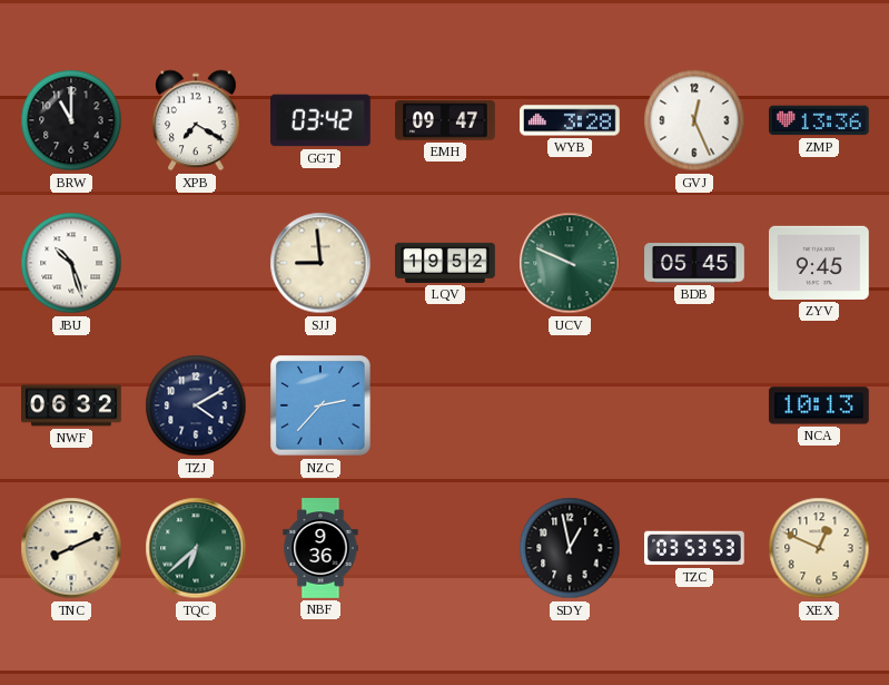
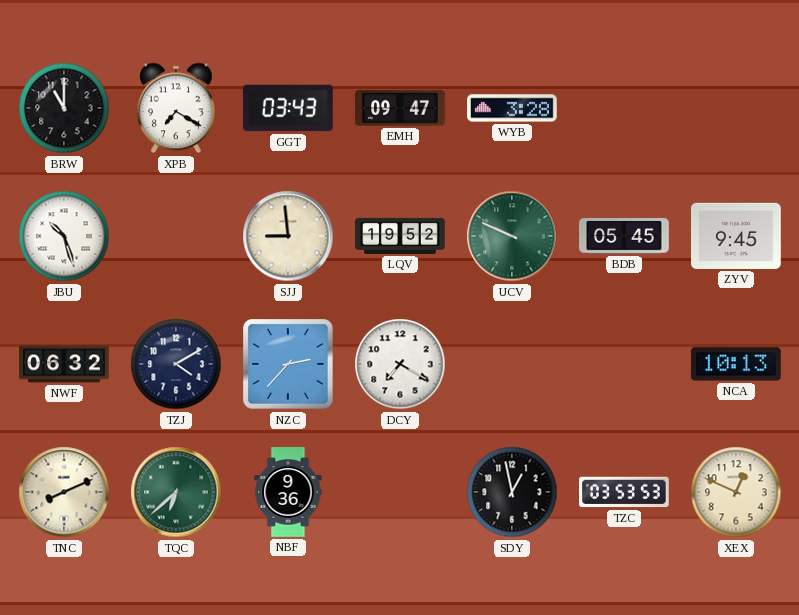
GGT: 03:42 -> 03:43
GVJ: 12:26 -> none
ZMP: 13:36 -> none
DCY: none -> 7:20
